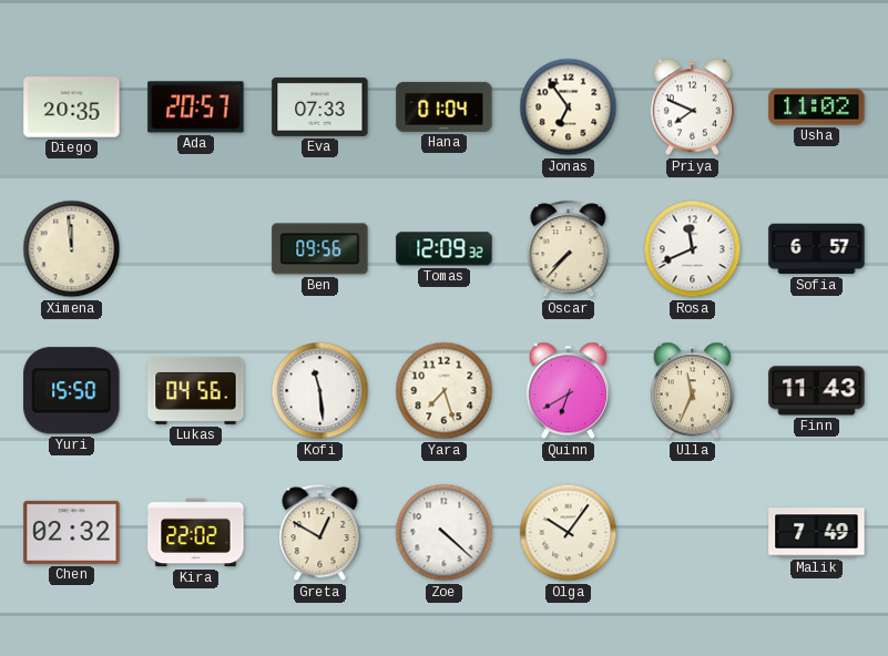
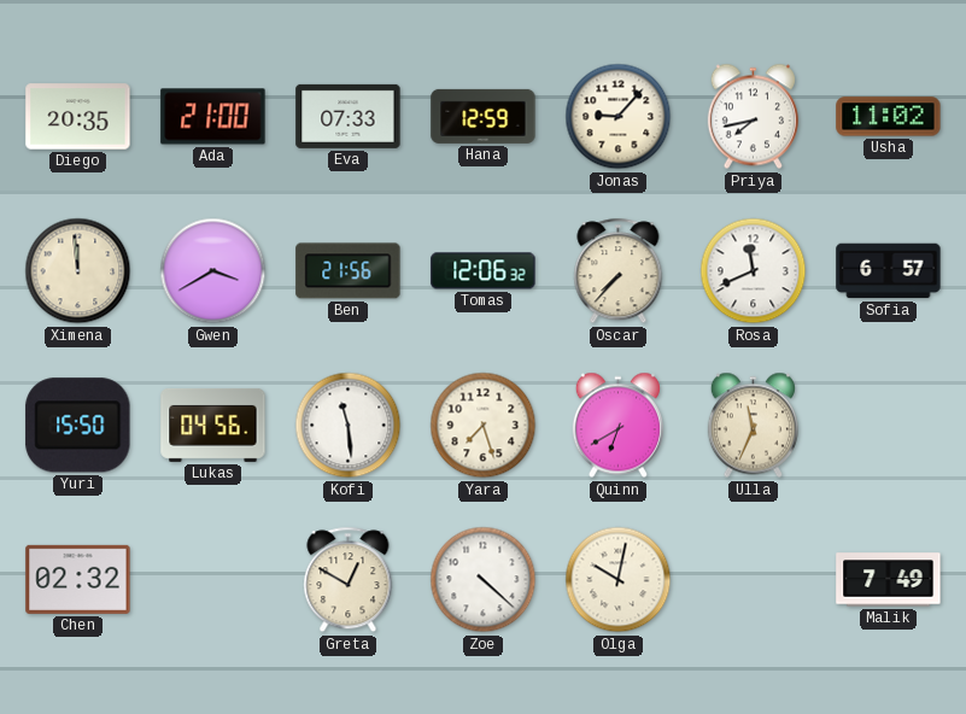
Ada: 20:57 -> 21:00
Hana: 01:04 -> 12:59
Jonas: 6:54 -> 9:07
Priya: 7:49 -> 7:43
Gwen: none -> 3:40
Ben: 09:56 -> 21:56
Tomas: 12:09 -> 12:06
Finn: 11:43 -> none
Kira: 22:02 -> none
Olga: 10:06 -> 10:02
